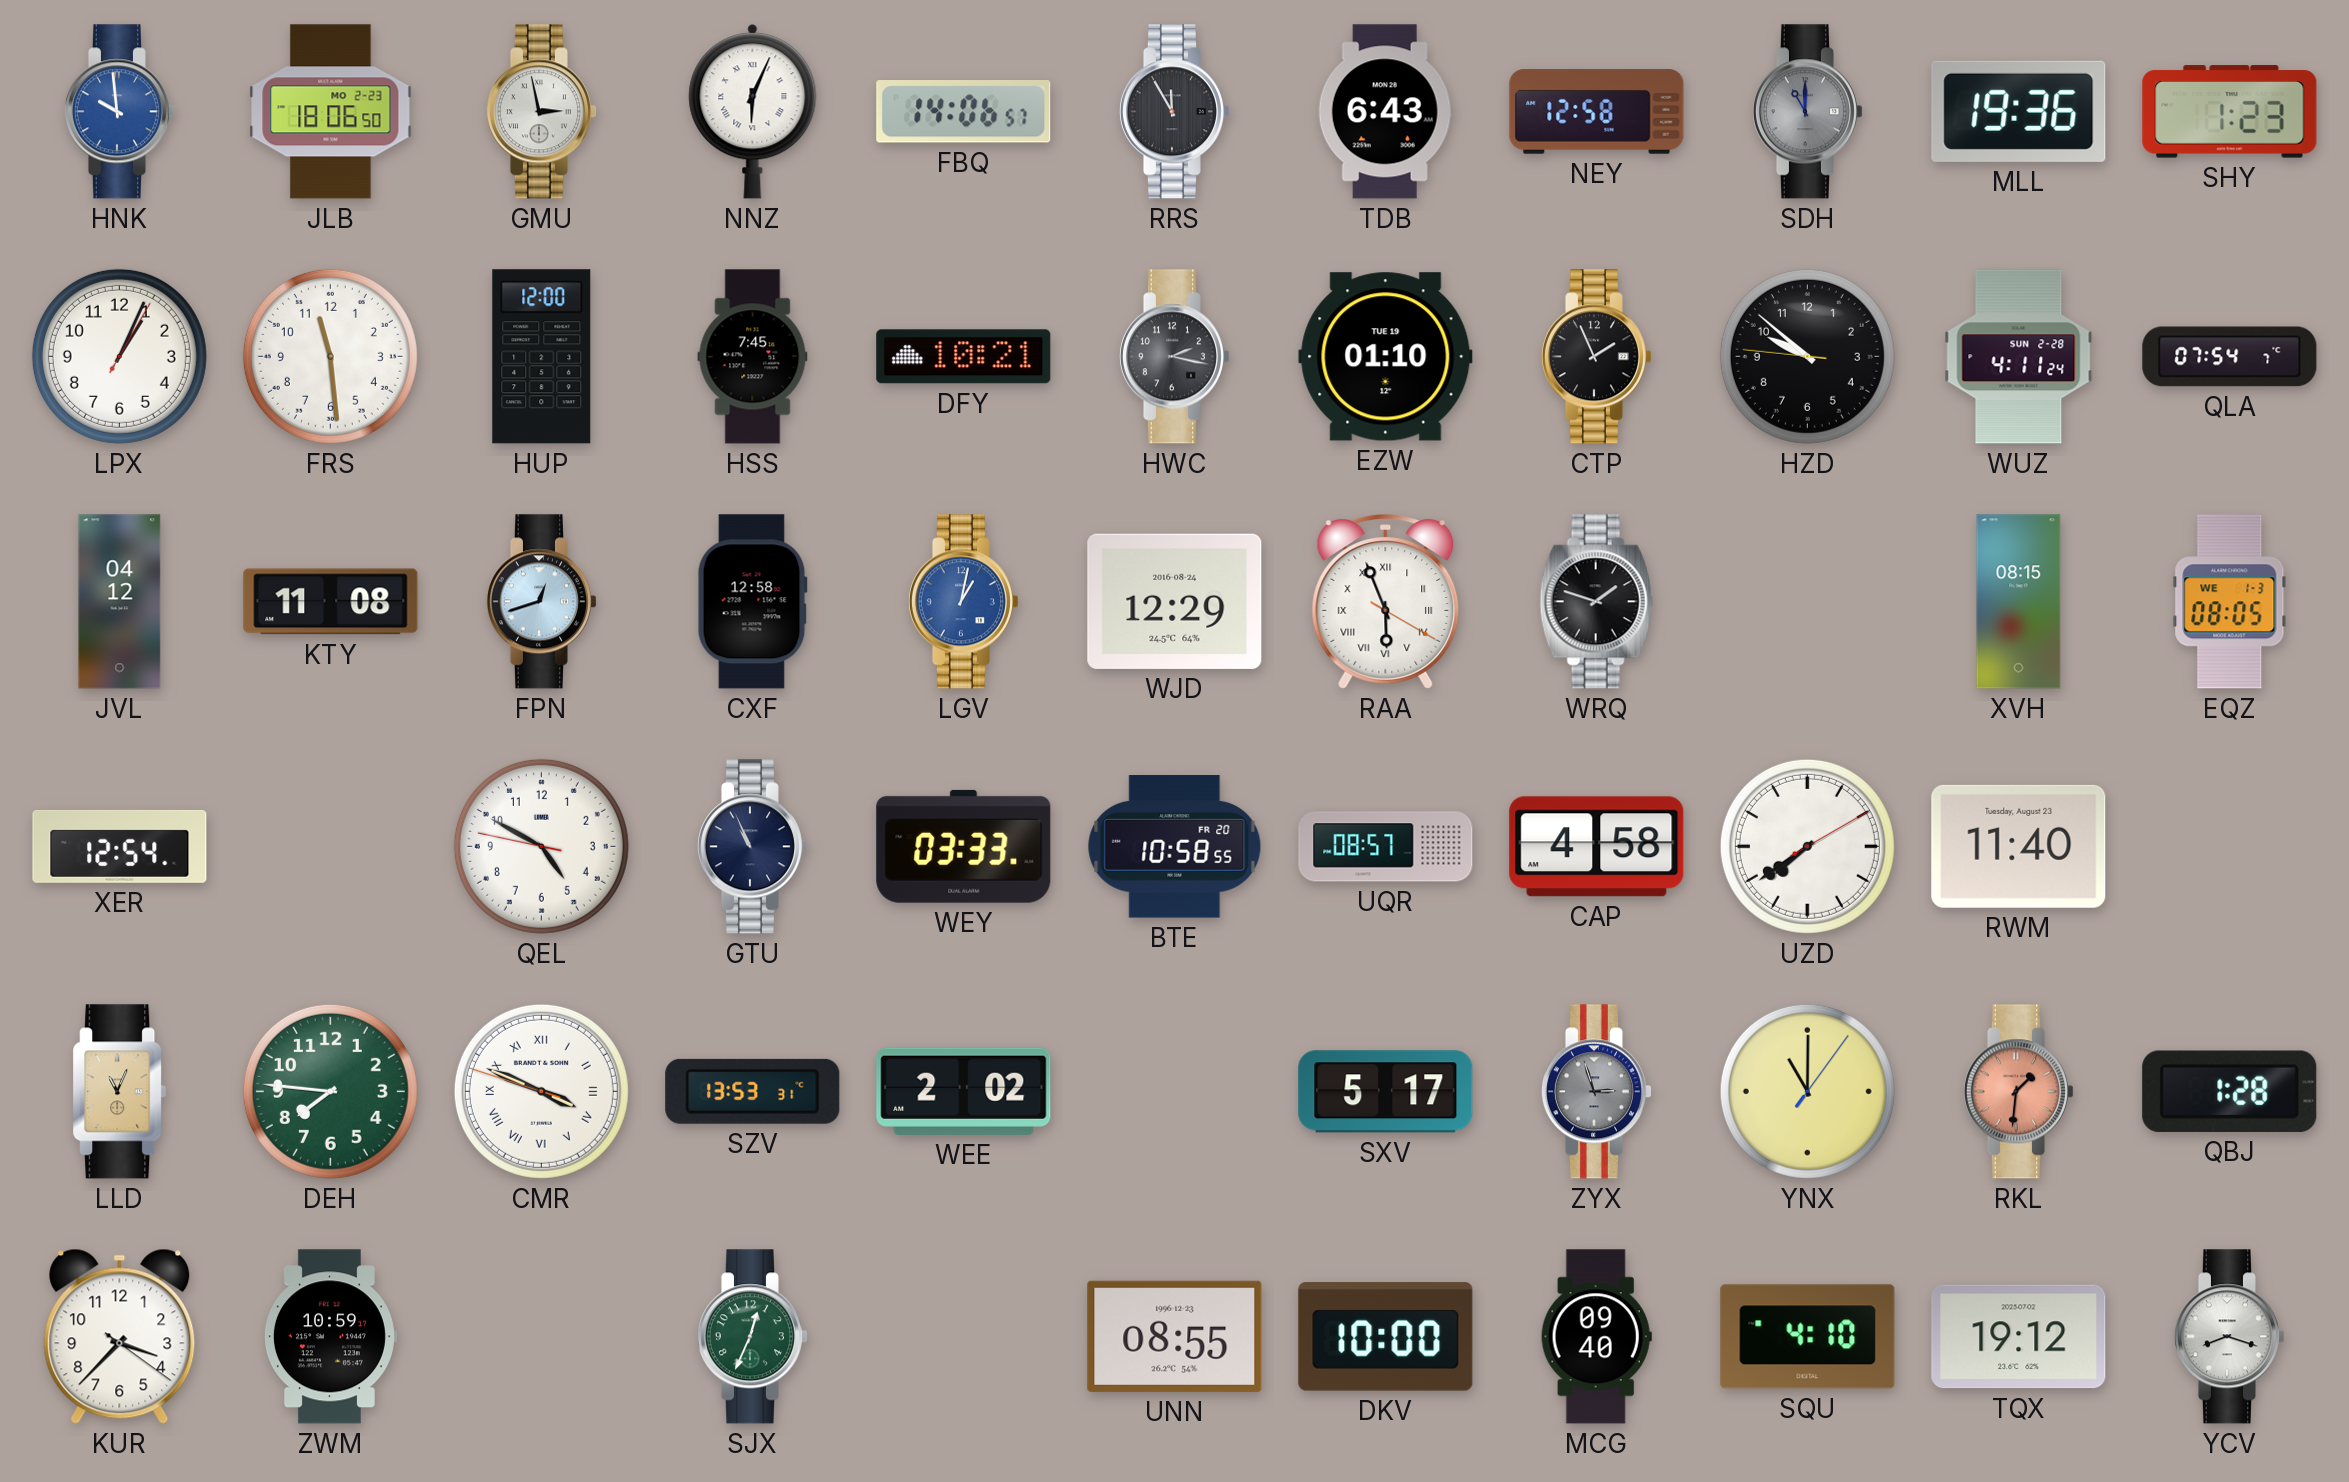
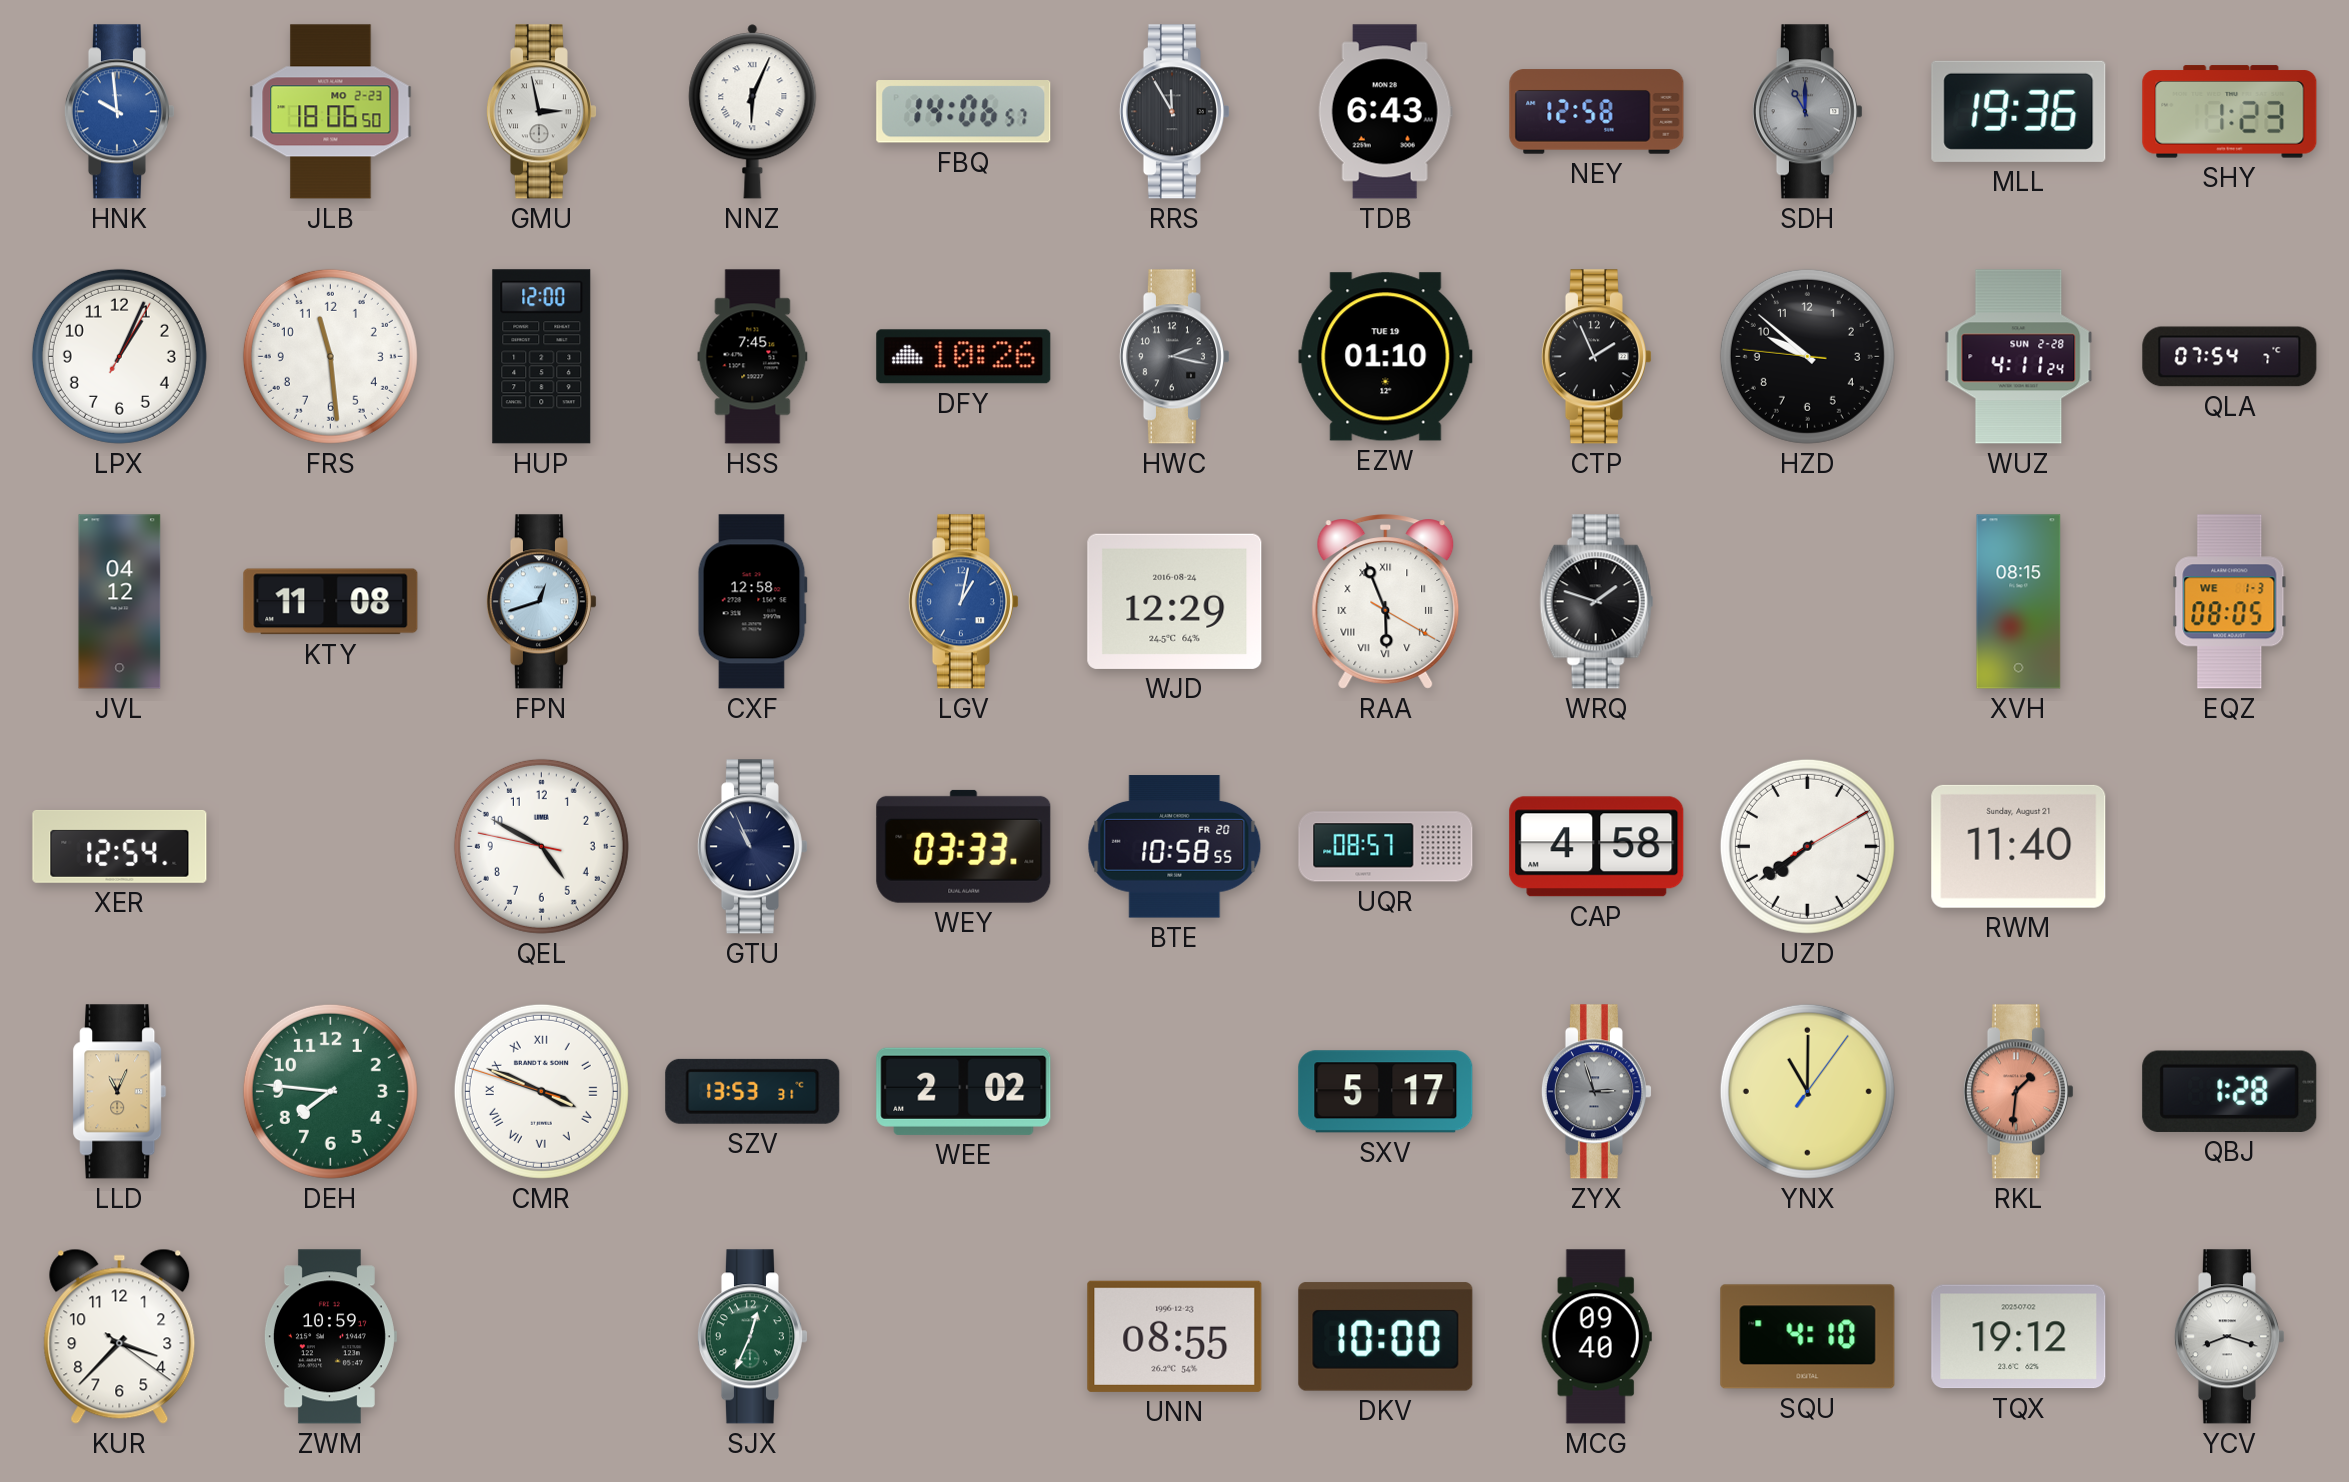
DFY: 10:21 -> 10:26
RWM date: Tuesday, August 23 -> Sunday, August 21
